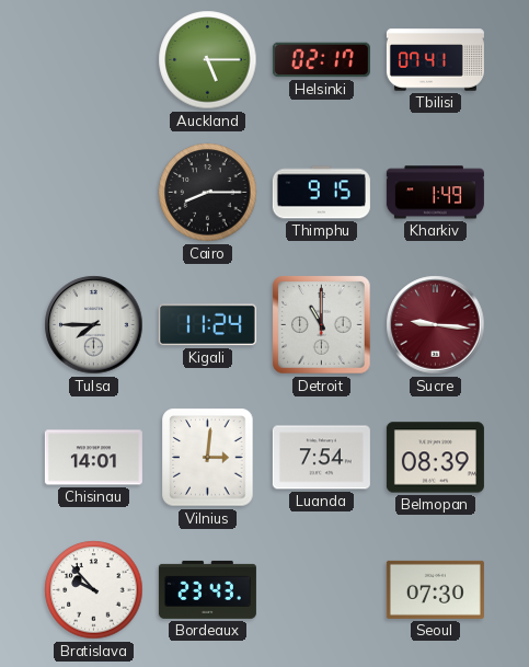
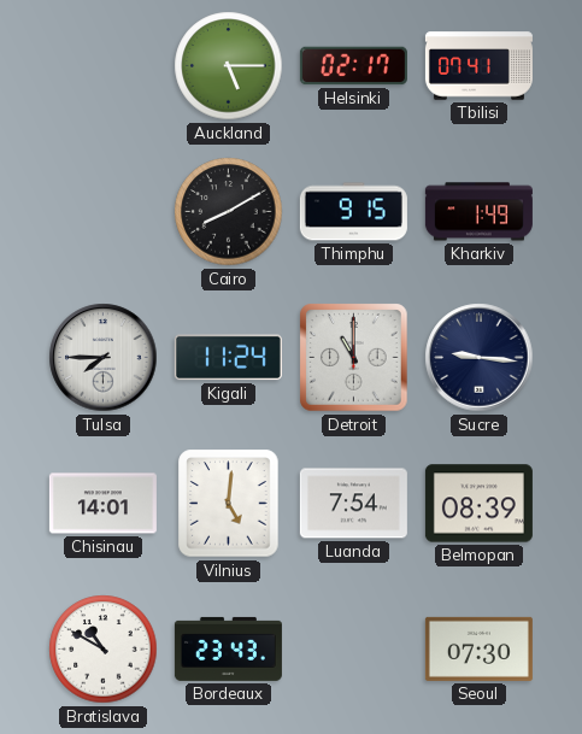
Cairo: 8:15 -> 8:10
Sucre dial: burgundy -> navy
Vilnius: 3:01 -> 5:01
Bratislava: 9:53 -> 10:50
